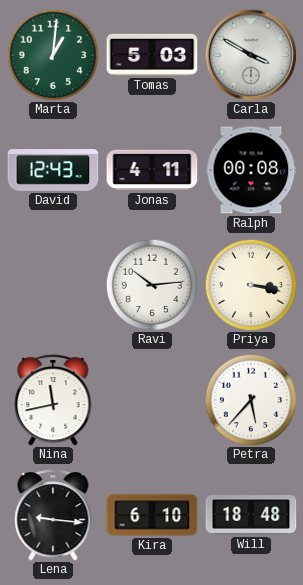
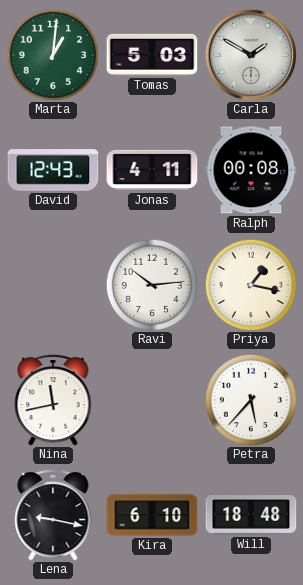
Carla: 3:50 -> 1:50
Priya: 3:17 -> 1:17
Lena: 9:16 -> 9:17
